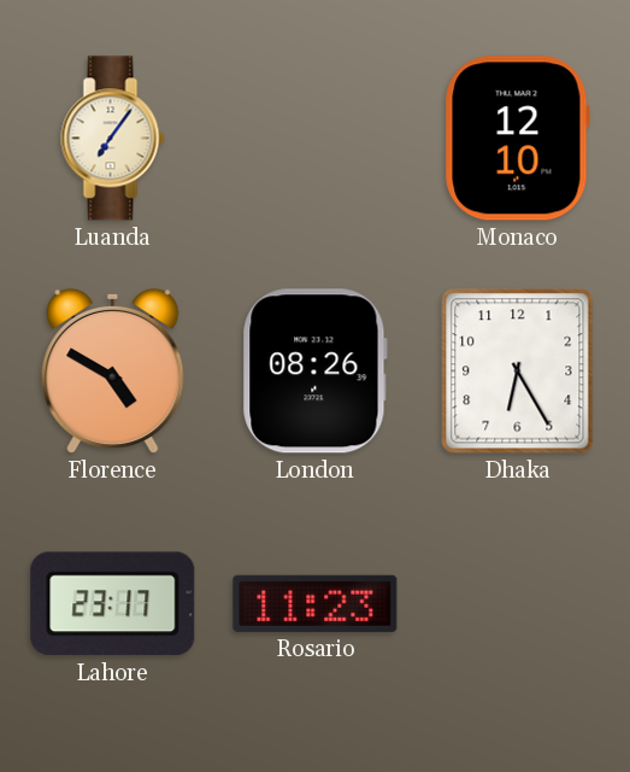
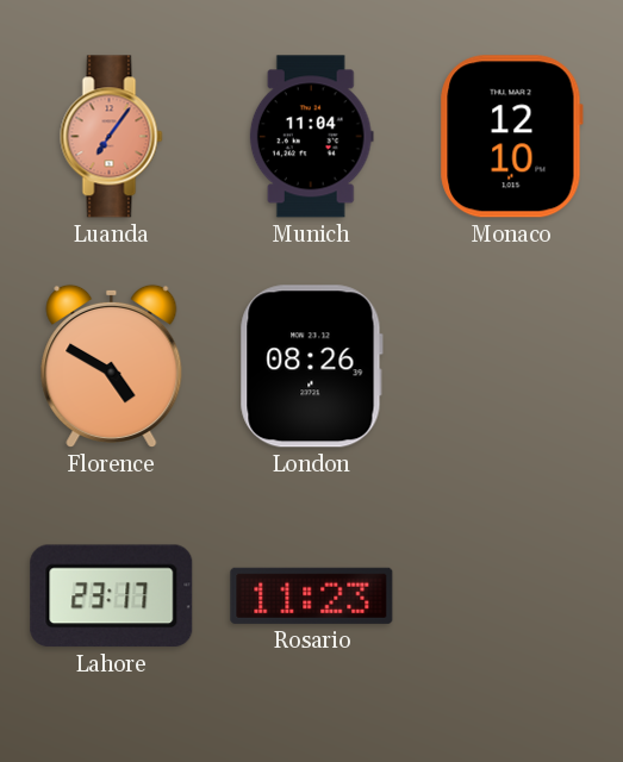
Luanda dial: cream -> salmon
Munich: none -> 11:04
Dhaka: 6:25 -> none
